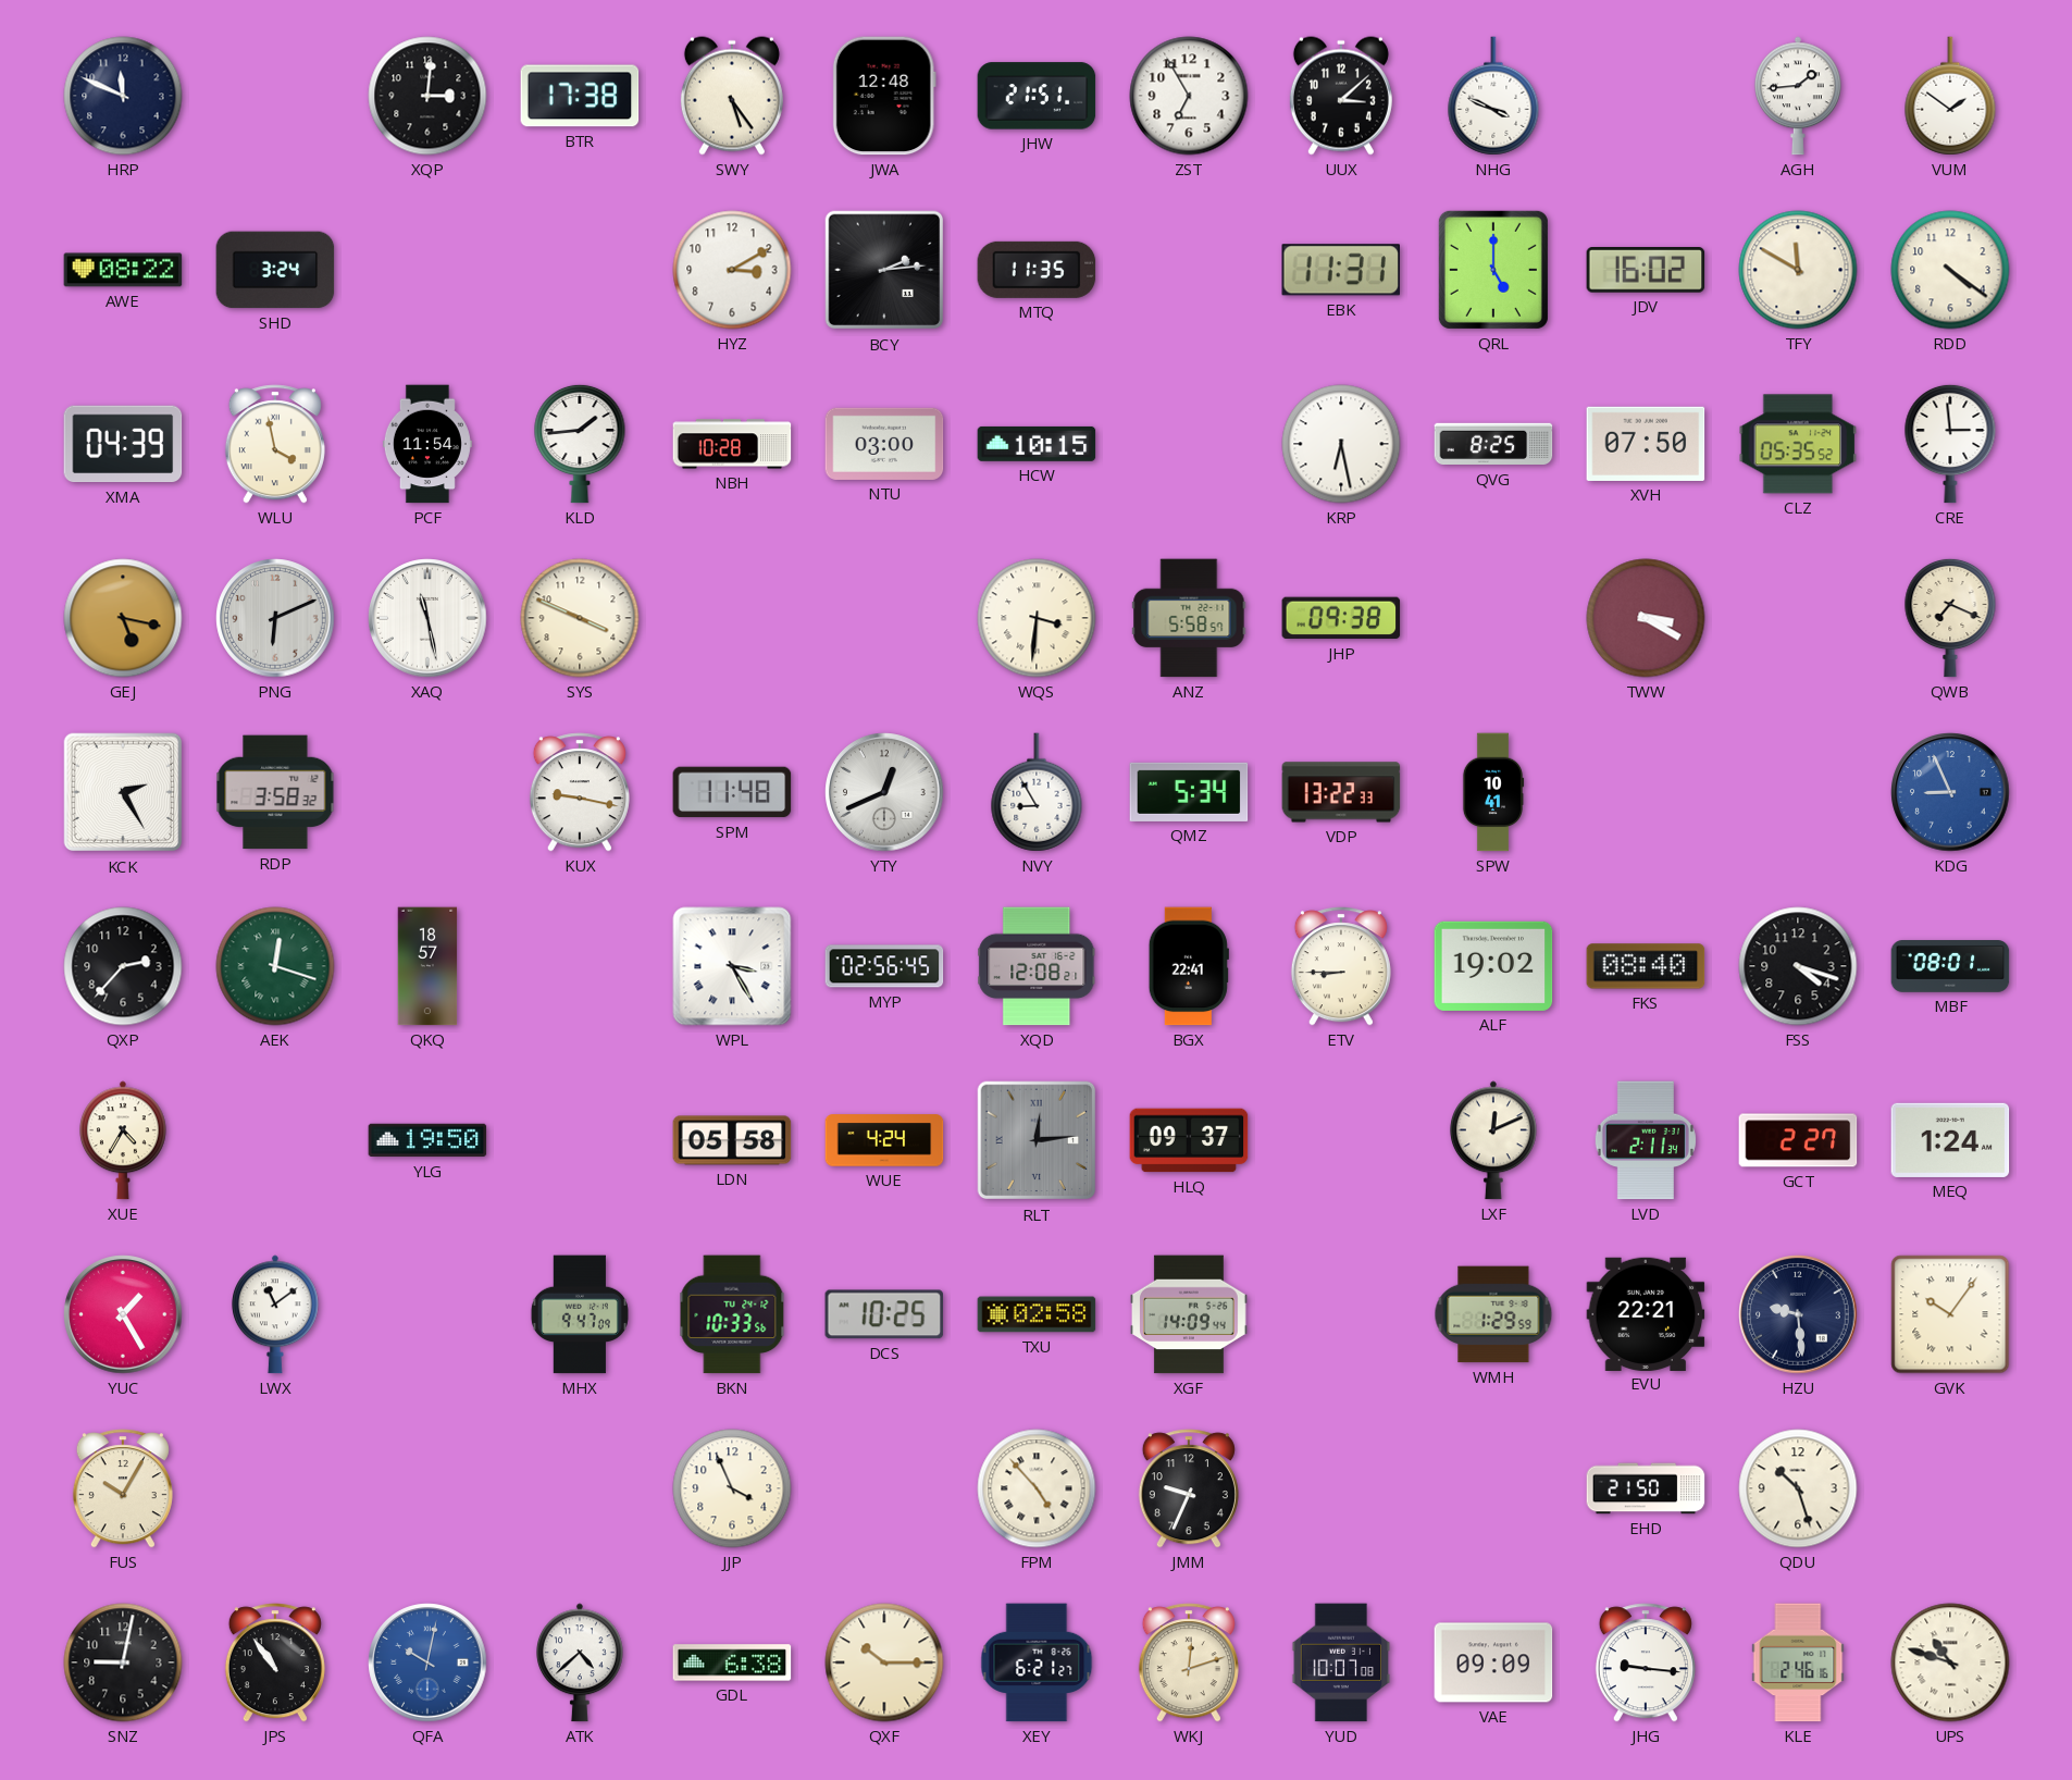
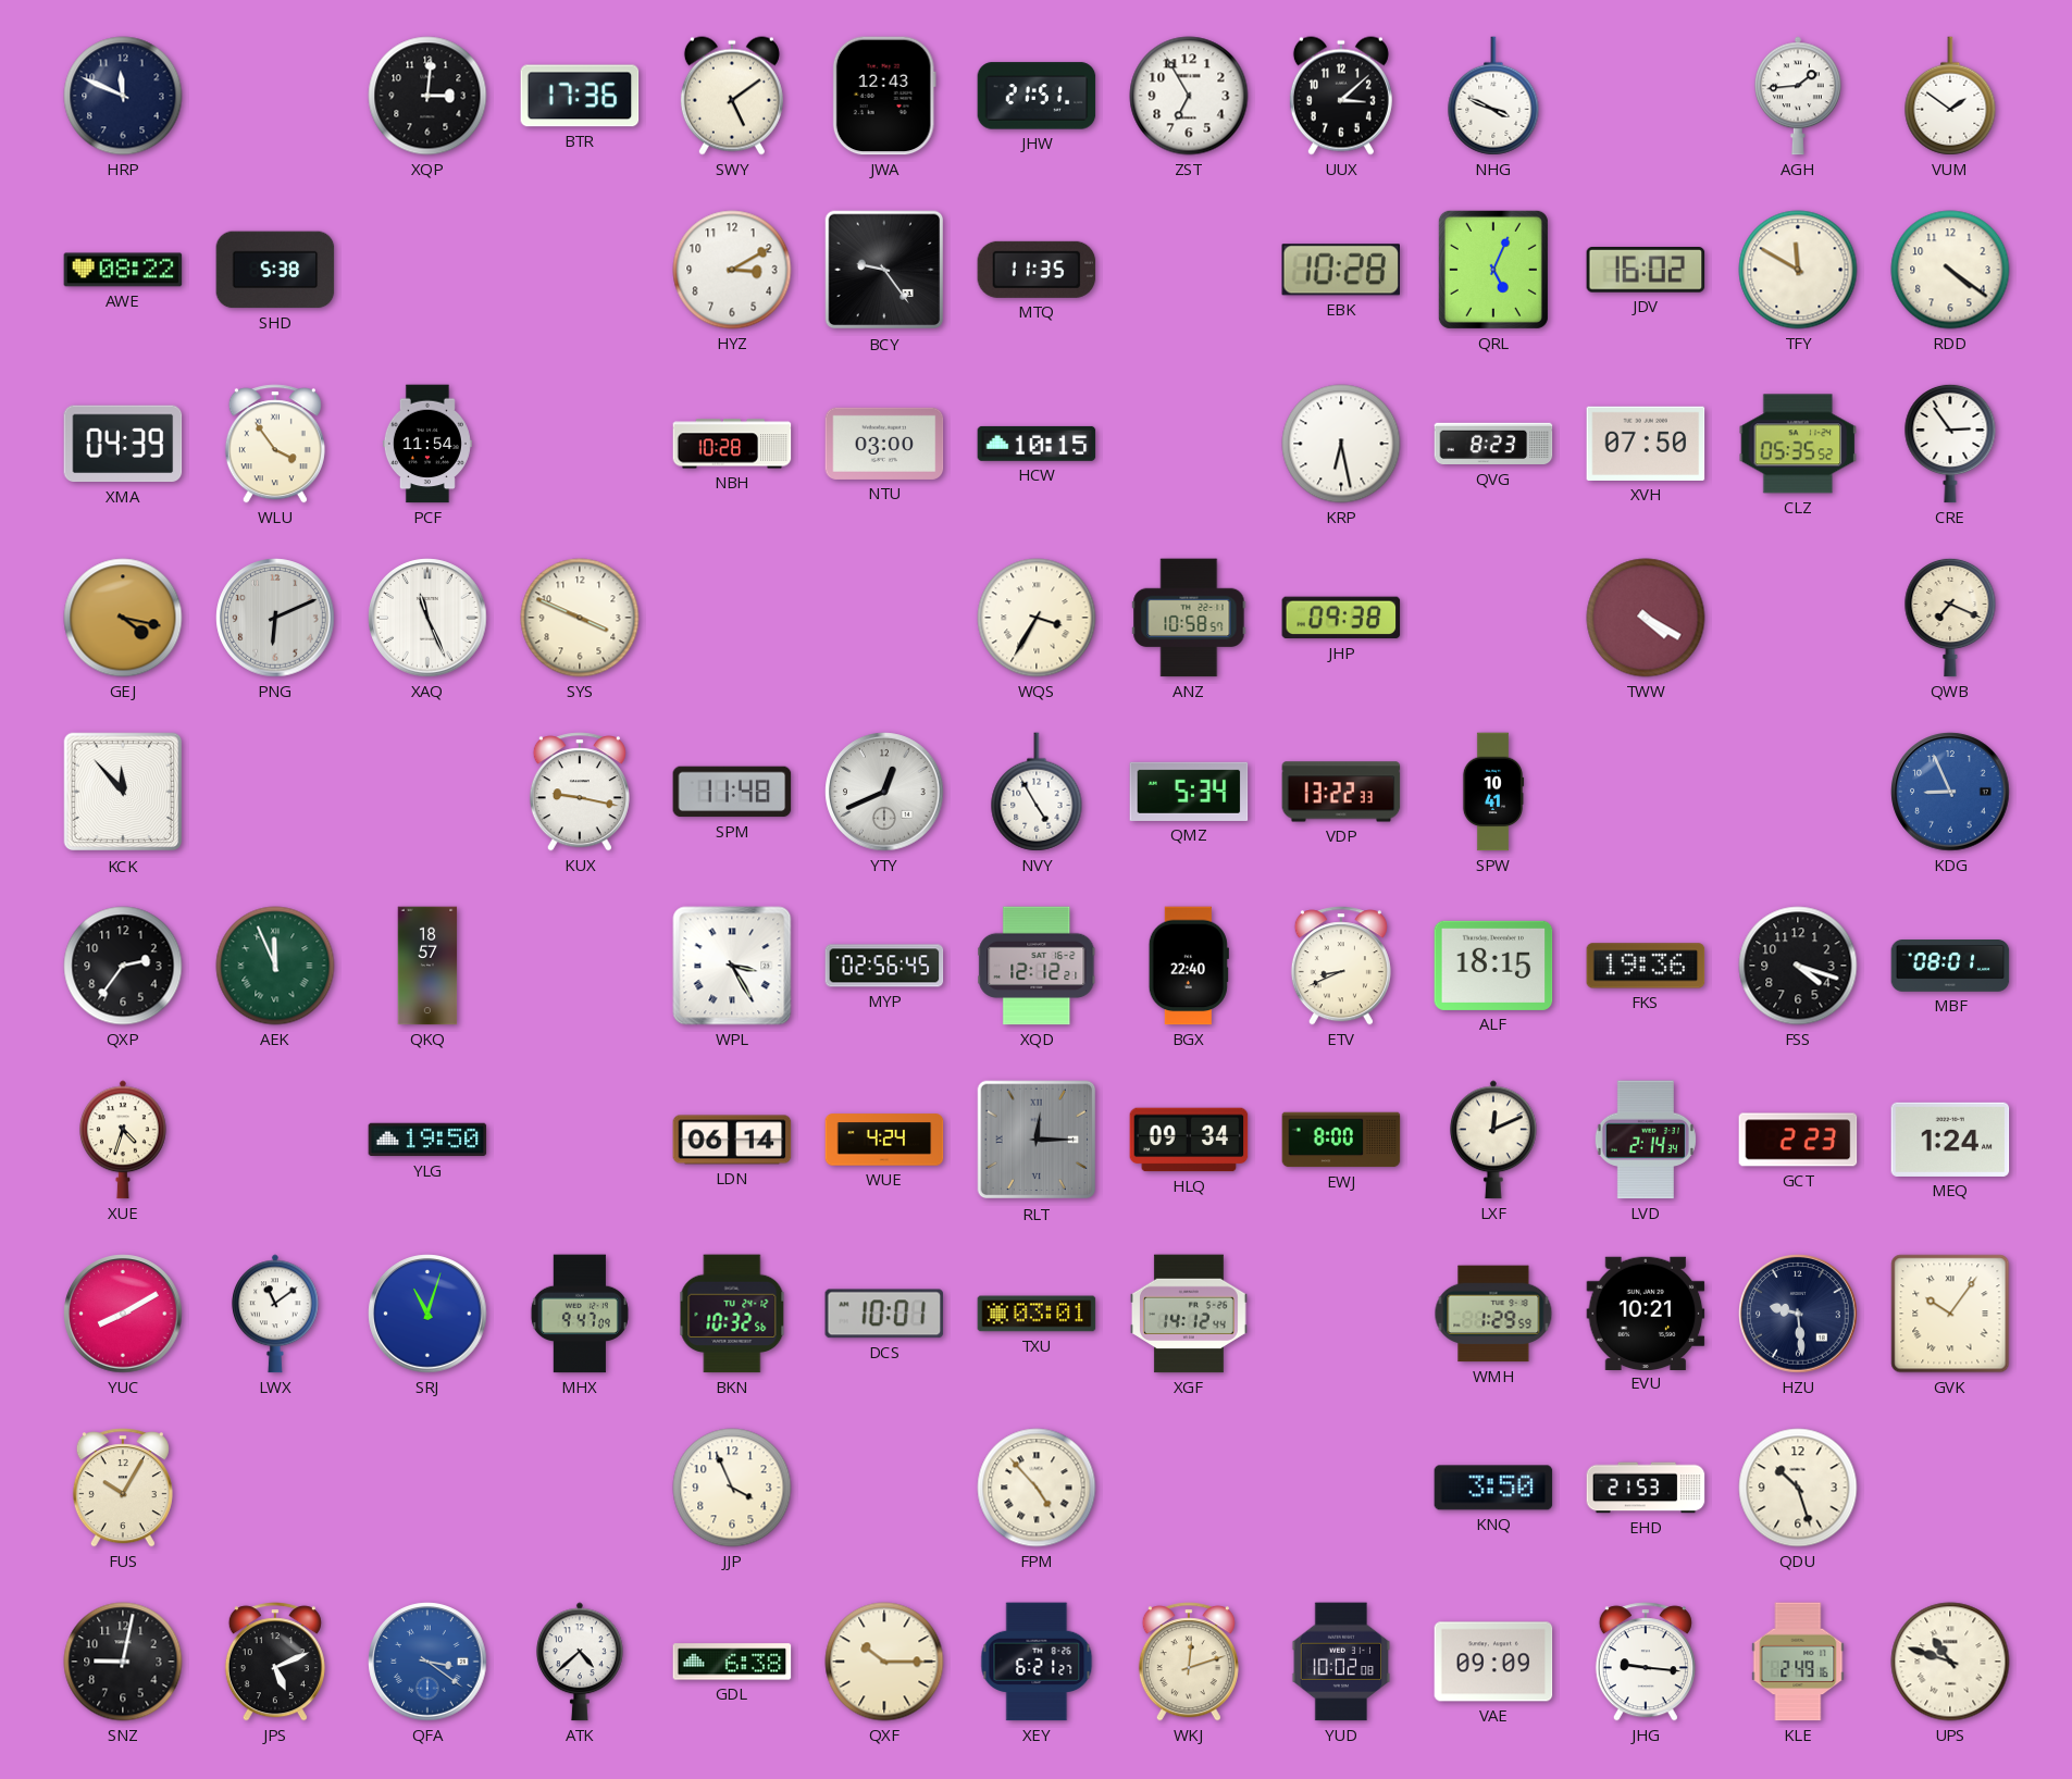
BTR: 17:38 -> 17:36
SWY: 5:24 -> 5:09
JWA: 12:48 -> 12:43
SHD: 3:24 -> 5:38
BCY: 2:14 -> 9:24
EBK: 11:31 -> 10:28
QRL: 5:00 -> 5:04
WLU: 3:58 -> 3:54
KLD: 1:44 -> none
QVG: 8:25 -> 8:23
CRE: 2:59 -> 2:54
GEJ: 5:17 -> 4:17
XAQ: 11:28 -> 11:26
WQS: 3:31 -> 3:35
ANZ: 5:58 -> 10:58
TWW: 3:20 -> 4:20
KCK: 2:25 -> 11:53
RDP: 3:58 -> none
NVY: 8:55 -> 4:55
QXP: 2:37 -> 2:36
AEK: 12:18 -> 11:56
XQD: 12:08 -> 12:12
BGX: 22:41 -> 22:40
ETV: 8:45 -> 8:41
ALF: 19:02 -> 18:15
FKS: 08:40 -> 19:36
XUE: 4:35 -> 4:33
LDN: 05:58 -> 06:14
RLT: 12:14 -> 12:15
HLQ: 09:37 -> 09:34
EWJ: none -> 8:00
LVD: 2:11 -> 2:14
GCT: 2:27 -> 2:23
YUC: 1:25 -> 8:10
SRJ: none -> 11:03
BKN: 10:33 -> 10:32
DCS: 10:25 -> 10:01
TXU: 02:58 -> 03:01
XGF: 14:09 -> 14:12
EVU: 22:21 -> 10:21
JMM: 9:34 -> none
KNQ: none -> 3:50
EHD: 21:50 -> 21:53
JPS: 10:54 -> 5:11
QFA: 10:02 -> 3:21
YUD: 10:07 -> 10:02
KLE: 2:46 -> 2:49
